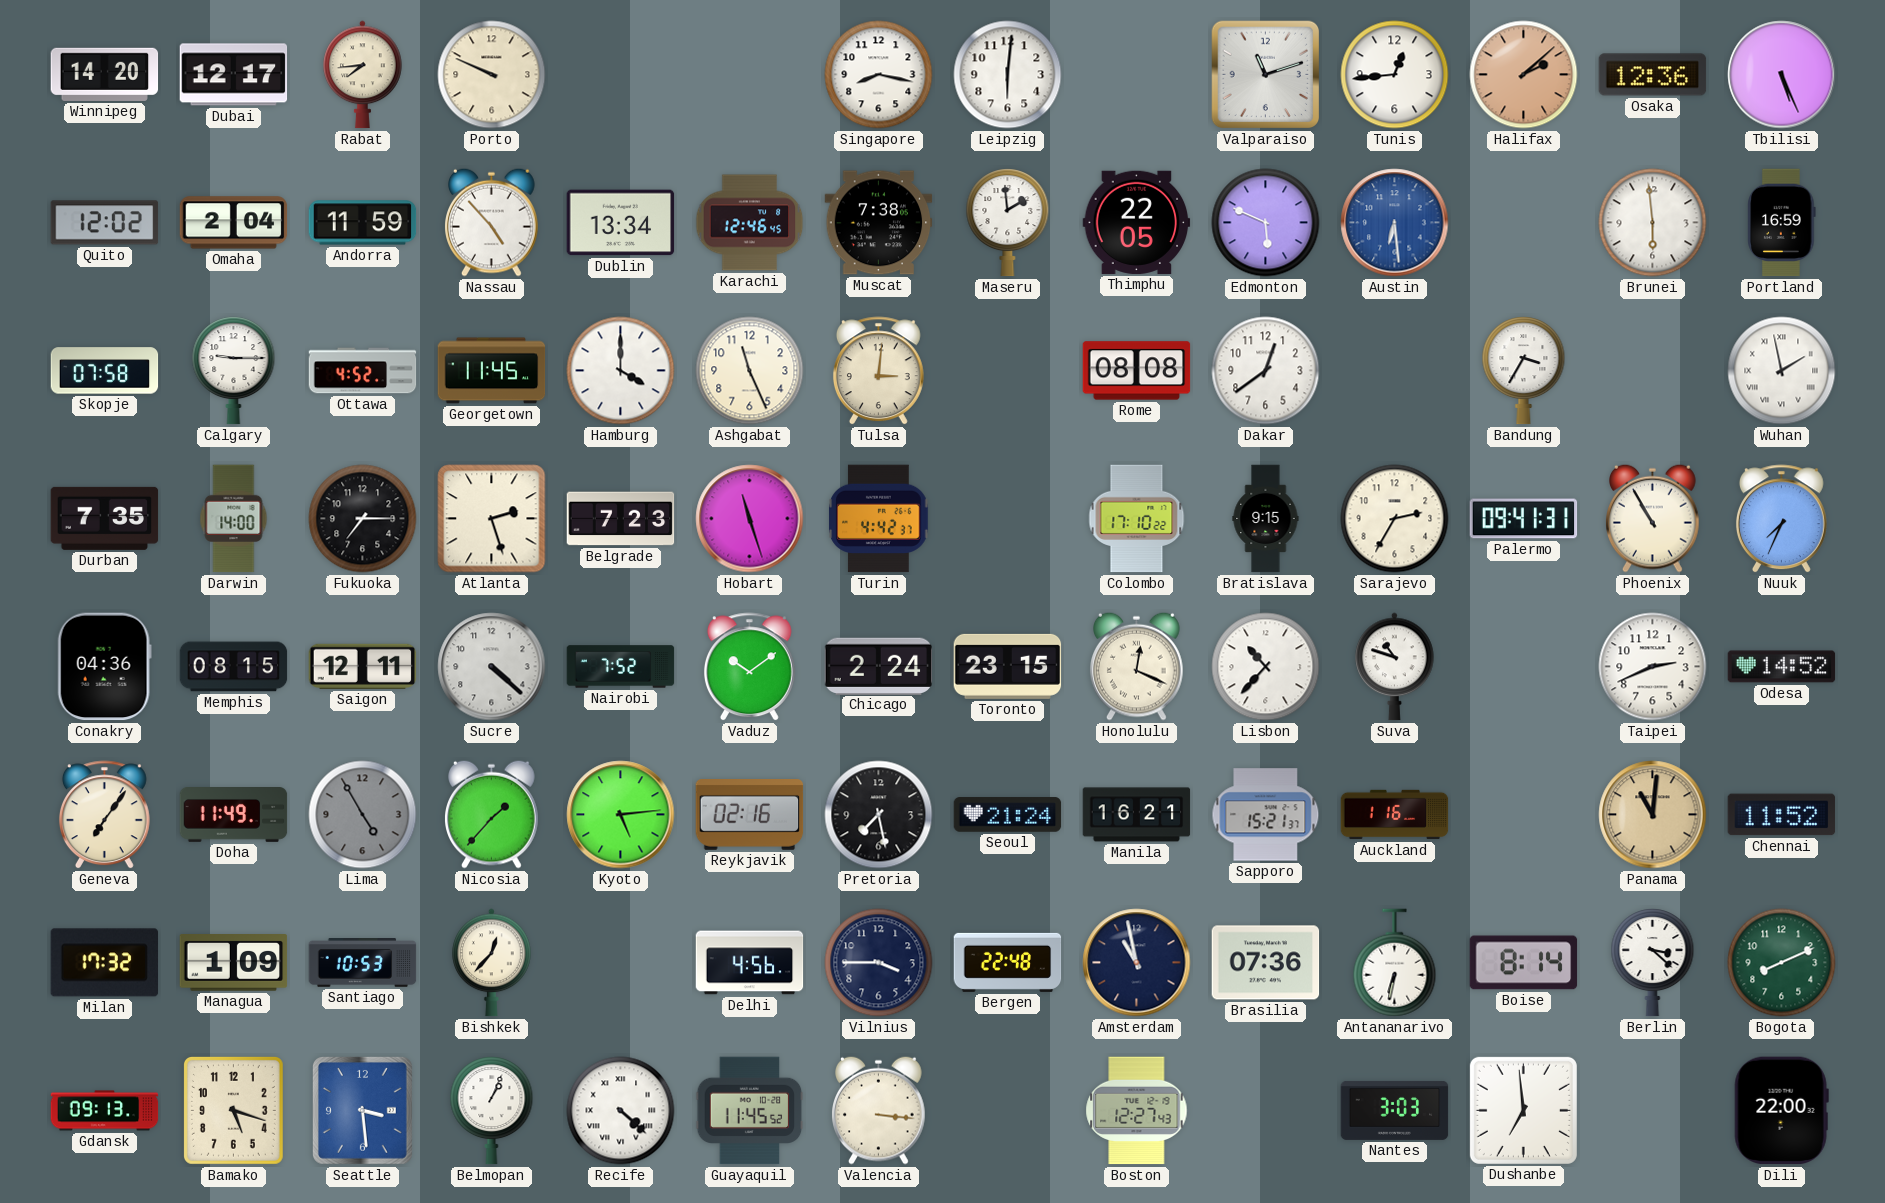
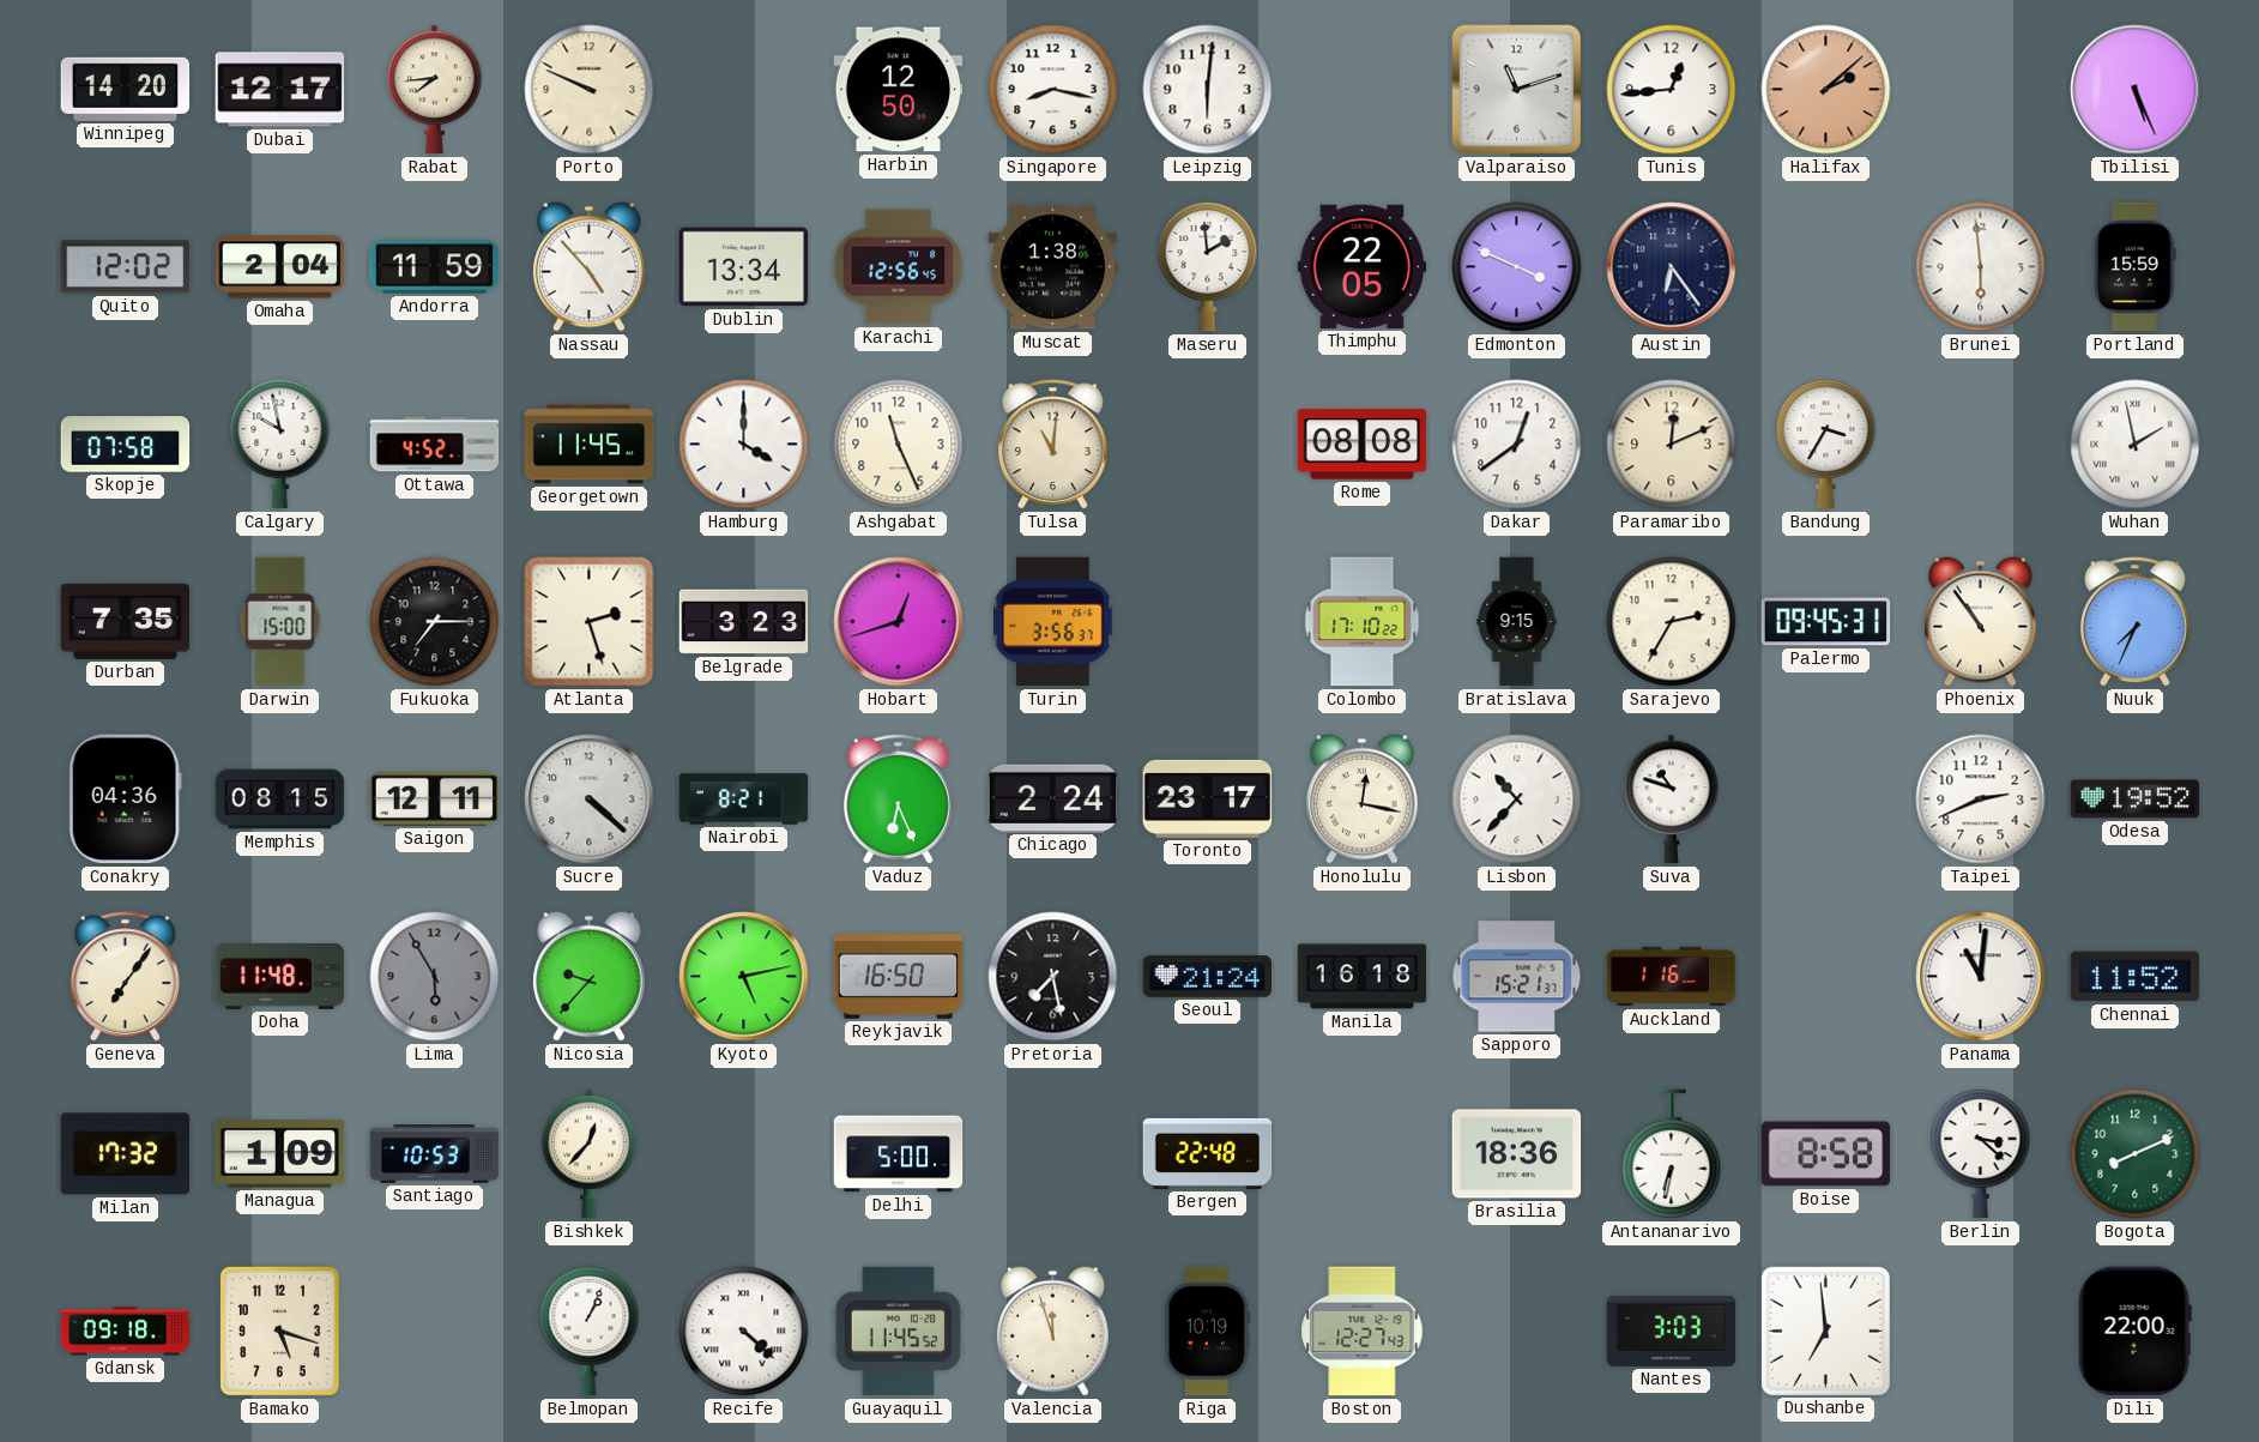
Harbin: none -> 12:50
Osaka: 12:36 -> none
Karachi: 12:46 -> 12:56
Muscat: 7:38 -> 1:38
Edmonton: 5:49 -> 3:49
Austin: 6:29 -> 6:24
Austin dial: blue -> navy
Portland: 16:59 -> 15:59
Calgary: 9:15 -> 9:58
Tulsa: 3:01 -> 11:01
Paramaribo: none -> 12:11
Darwin: 14:00 -> 15:00
Belgrade: 7:23 -> 3:23
Hobart: 11:27 -> 12:42
Turin: 4:42 -> 3:56
Palermo: 09:41 -> 09:45
Phoenix: 10:55 -> 10:54
Nairobi: 7:52 -> 8:21
Vaduz: 10:09 -> 6:26
Toronto: 23:15 -> 23:17
Honolulu: 12:19 -> 12:17
Odesa: 14:52 -> 19:52
Doha: 11:49 -> 11:48
Lima: 4:55 -> 5:55
Nicosia: 1:37 -> 9:37
Kyoto: 5:14 -> 5:13
Reykjavik: 02:16 -> 16:50
Manila: 16:21 -> 16:18
Panama dial: champagne -> white
Delhi: 4:56 -> 5:00
Vilnius: 3:45 -> none
Amsterdam: 10:58 -> none
Brasilia: 07:36 -> 18:36
Boise: 8:14 -> 8:58
Gdansk: 09:13 -> 09:18
Seattle: 3:29 -> none
Valencia: 3:16 -> 11:57
Riga: none -> 10:19
